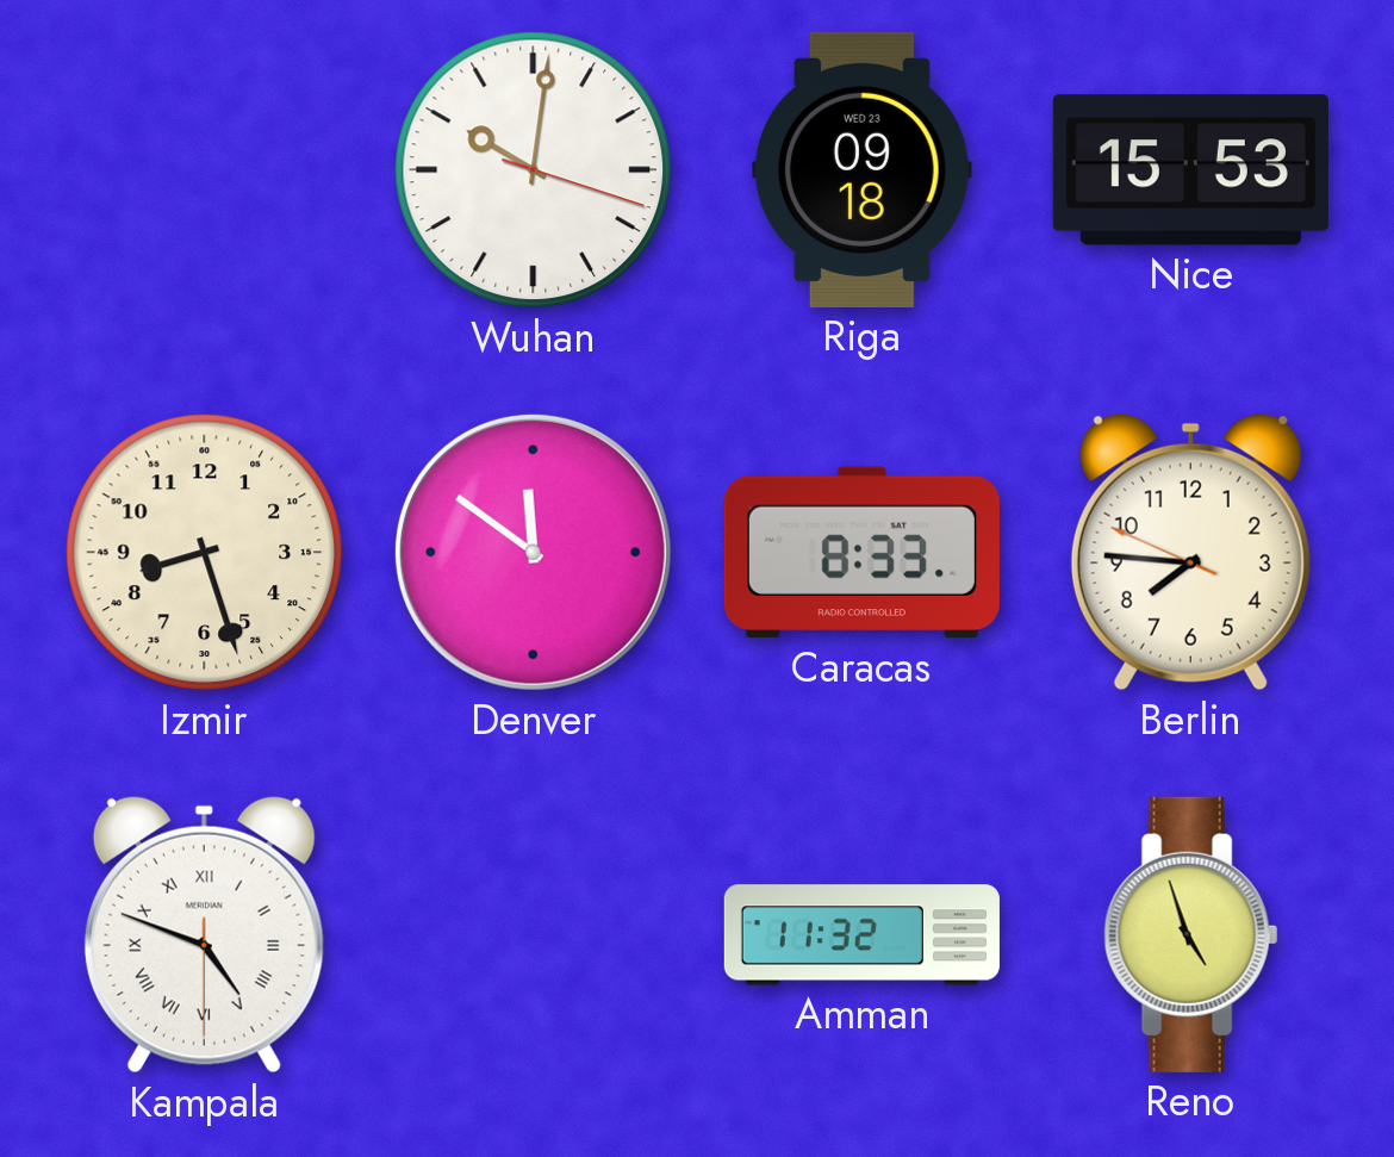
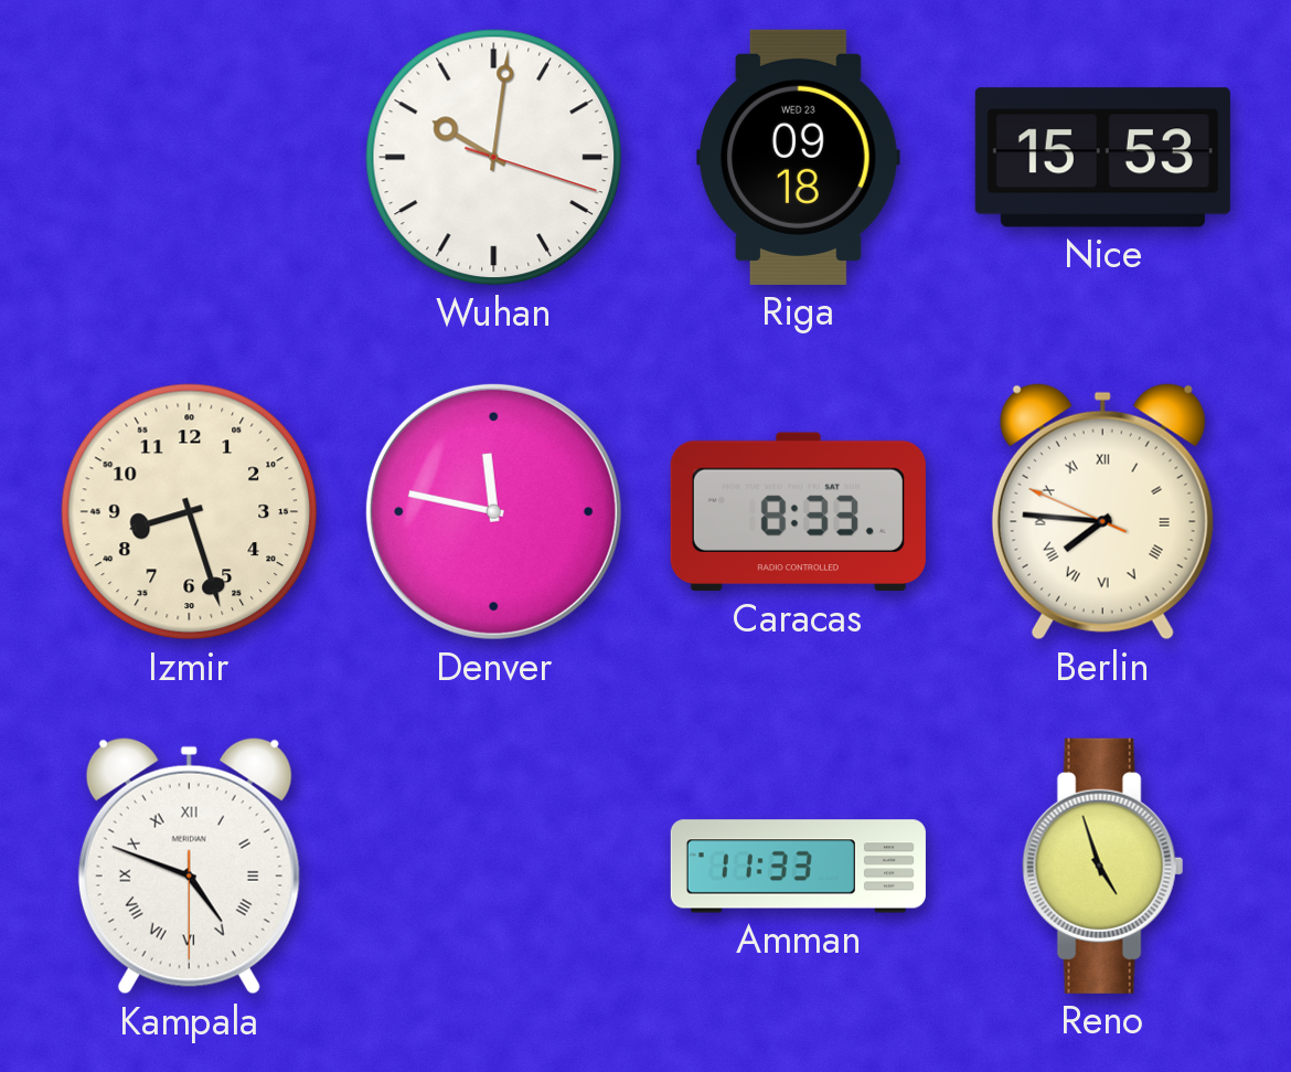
Denver: 11:51 -> 11:47
Berlin numerals: Arabic -> Roman
Amman: 11:32 -> 11:33
